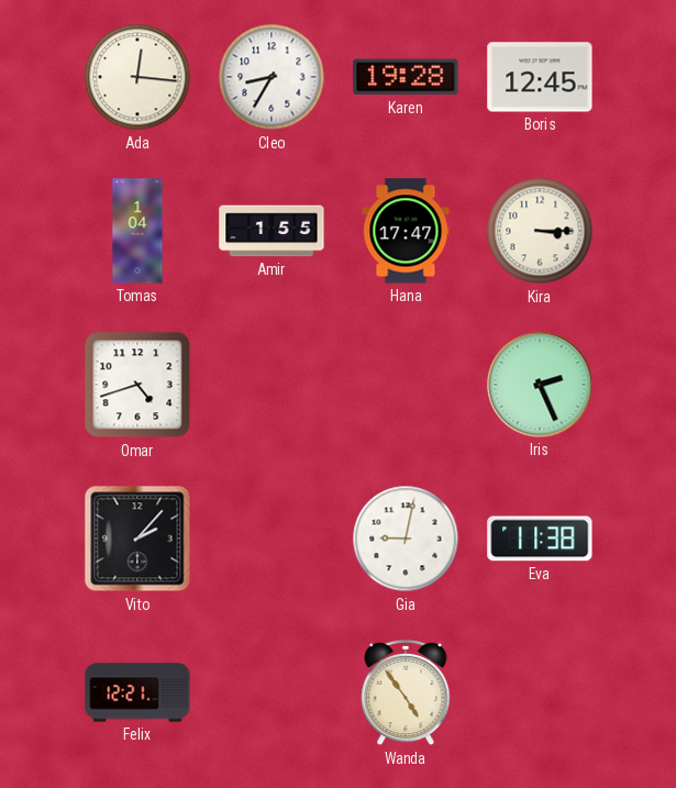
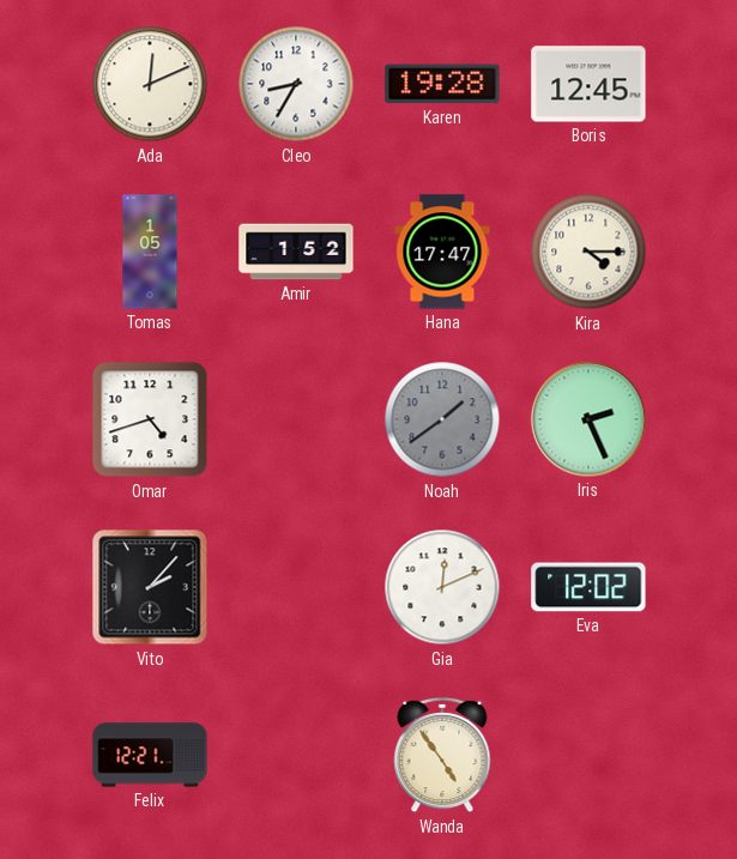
Ada: 12:16 -> 12:11
Tomas: 1:04 -> 1:05
Amir: 1:55 -> 1:52
Kira: 3:15 -> 4:15
Noah: none -> 1:39
Gia: 9:02 -> 12:11
Eva: 11:38 -> 12:02
